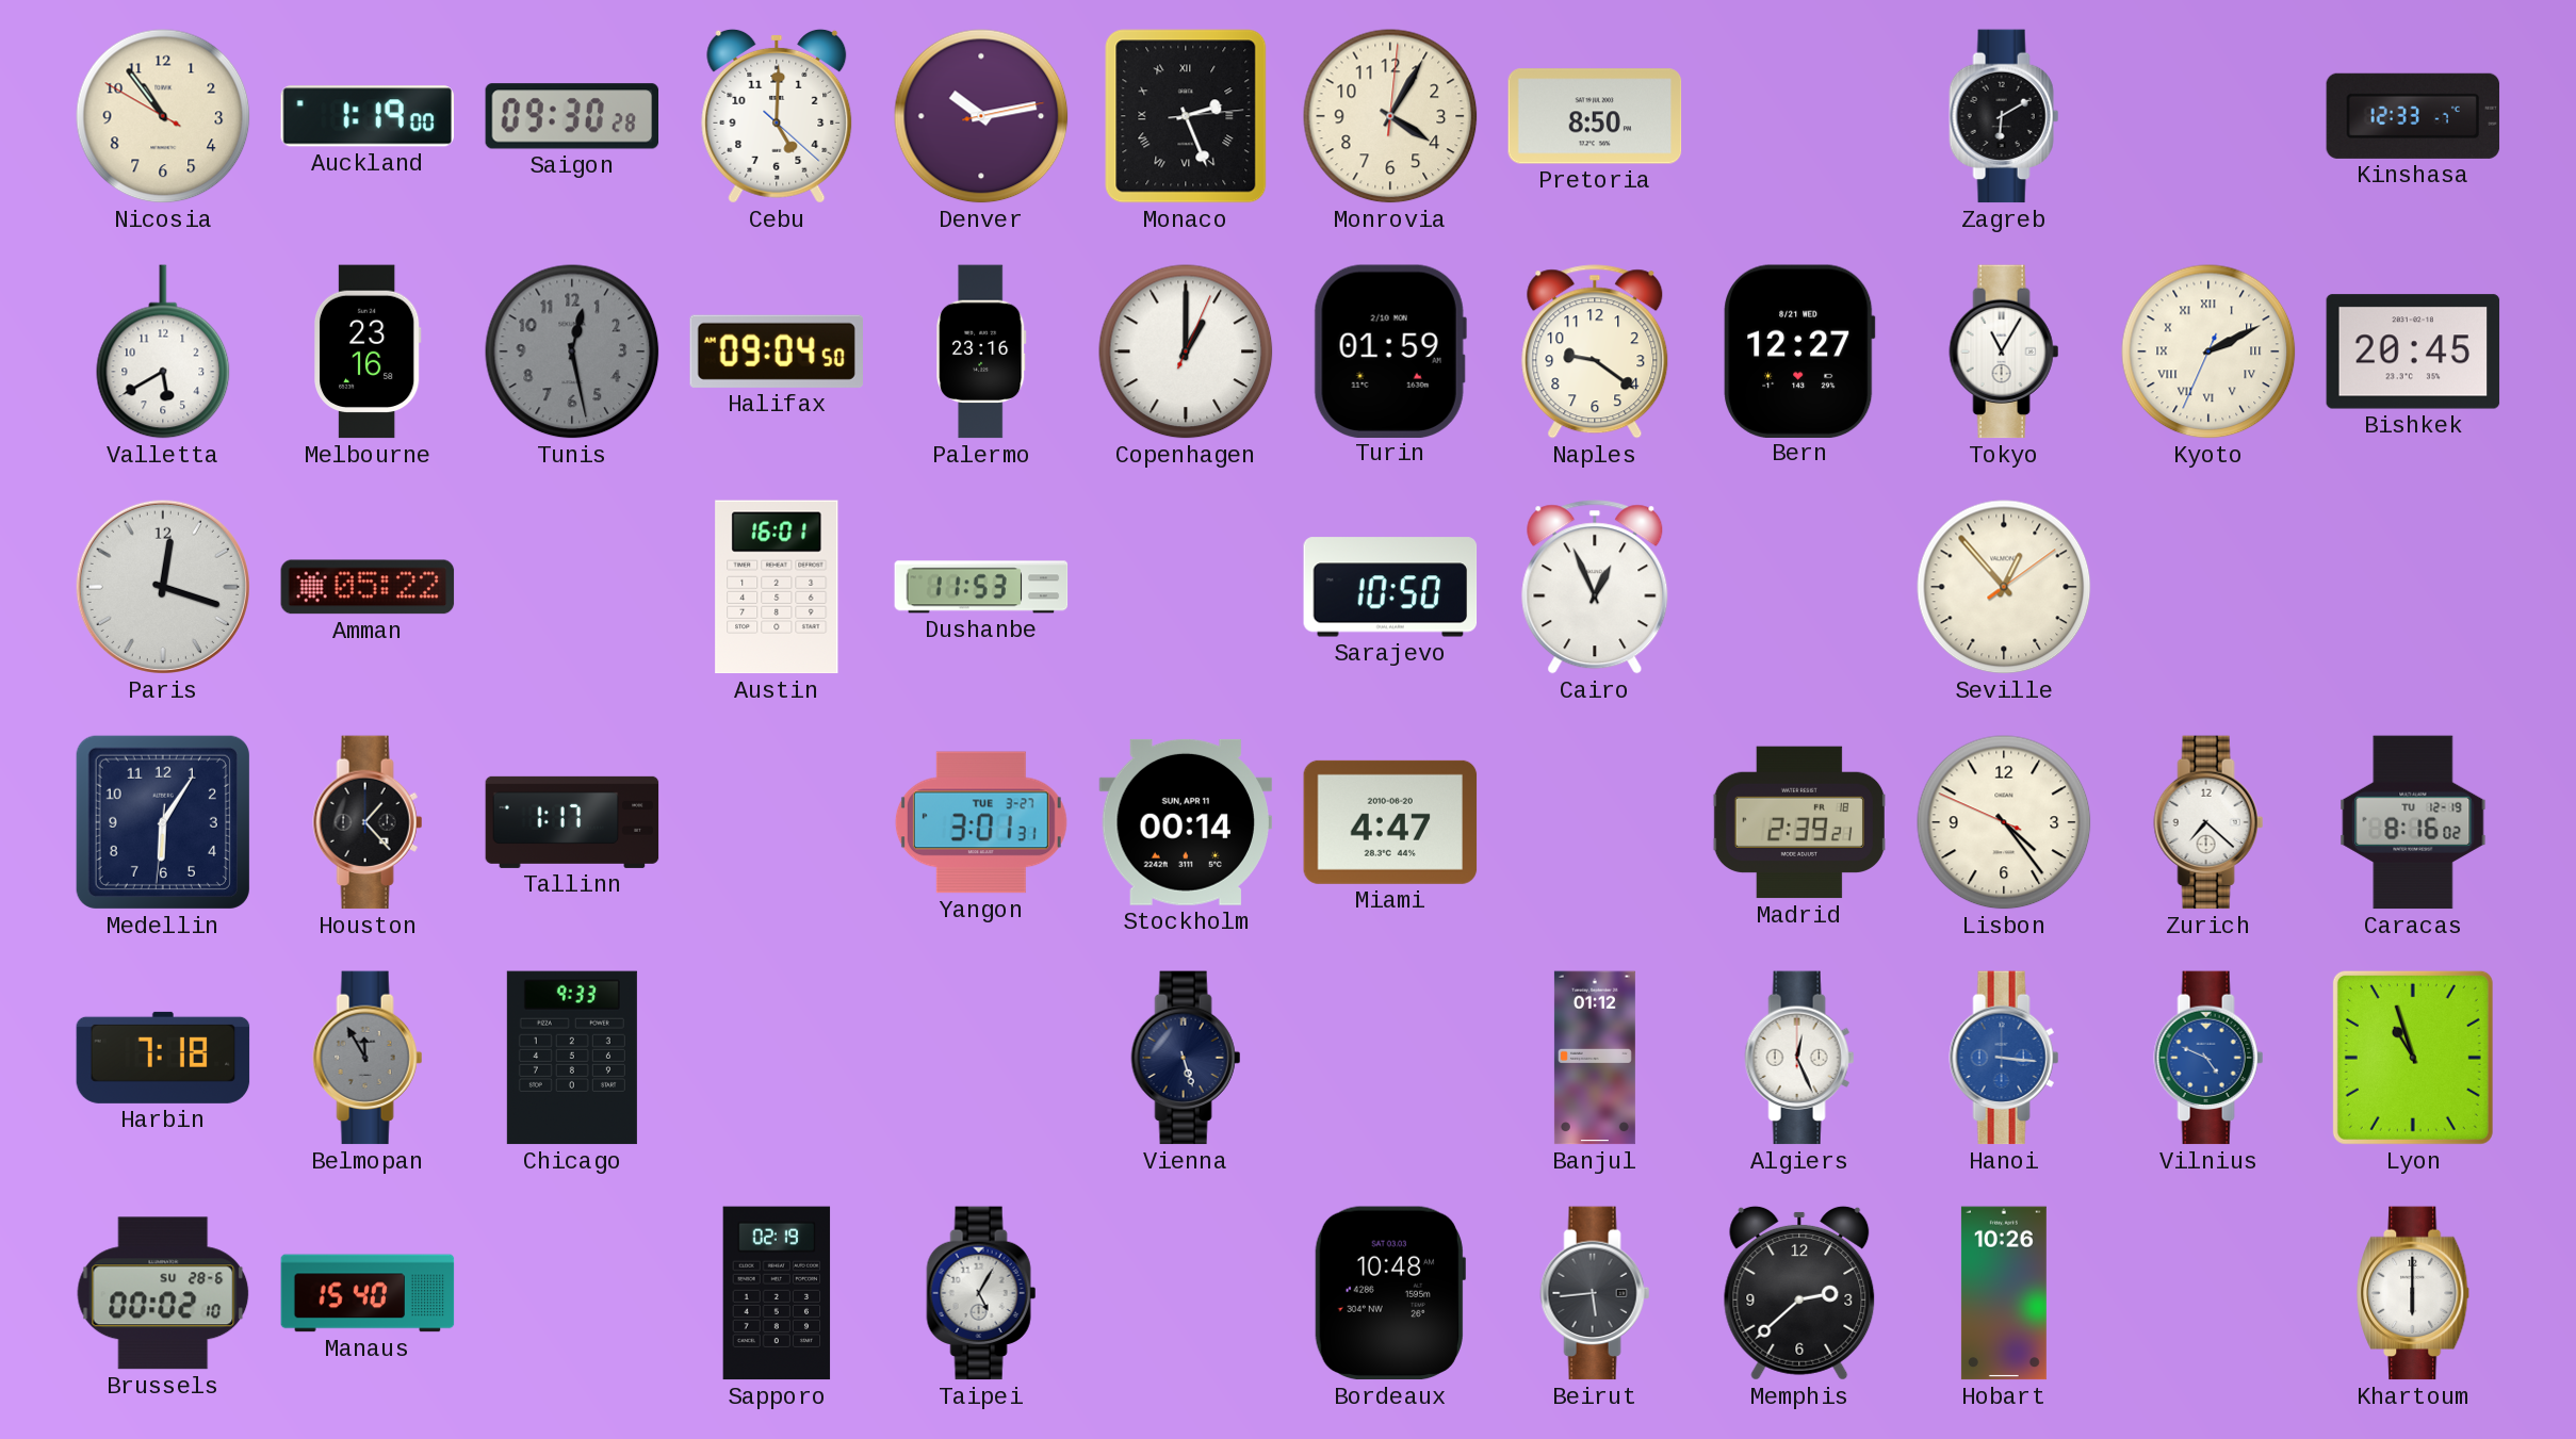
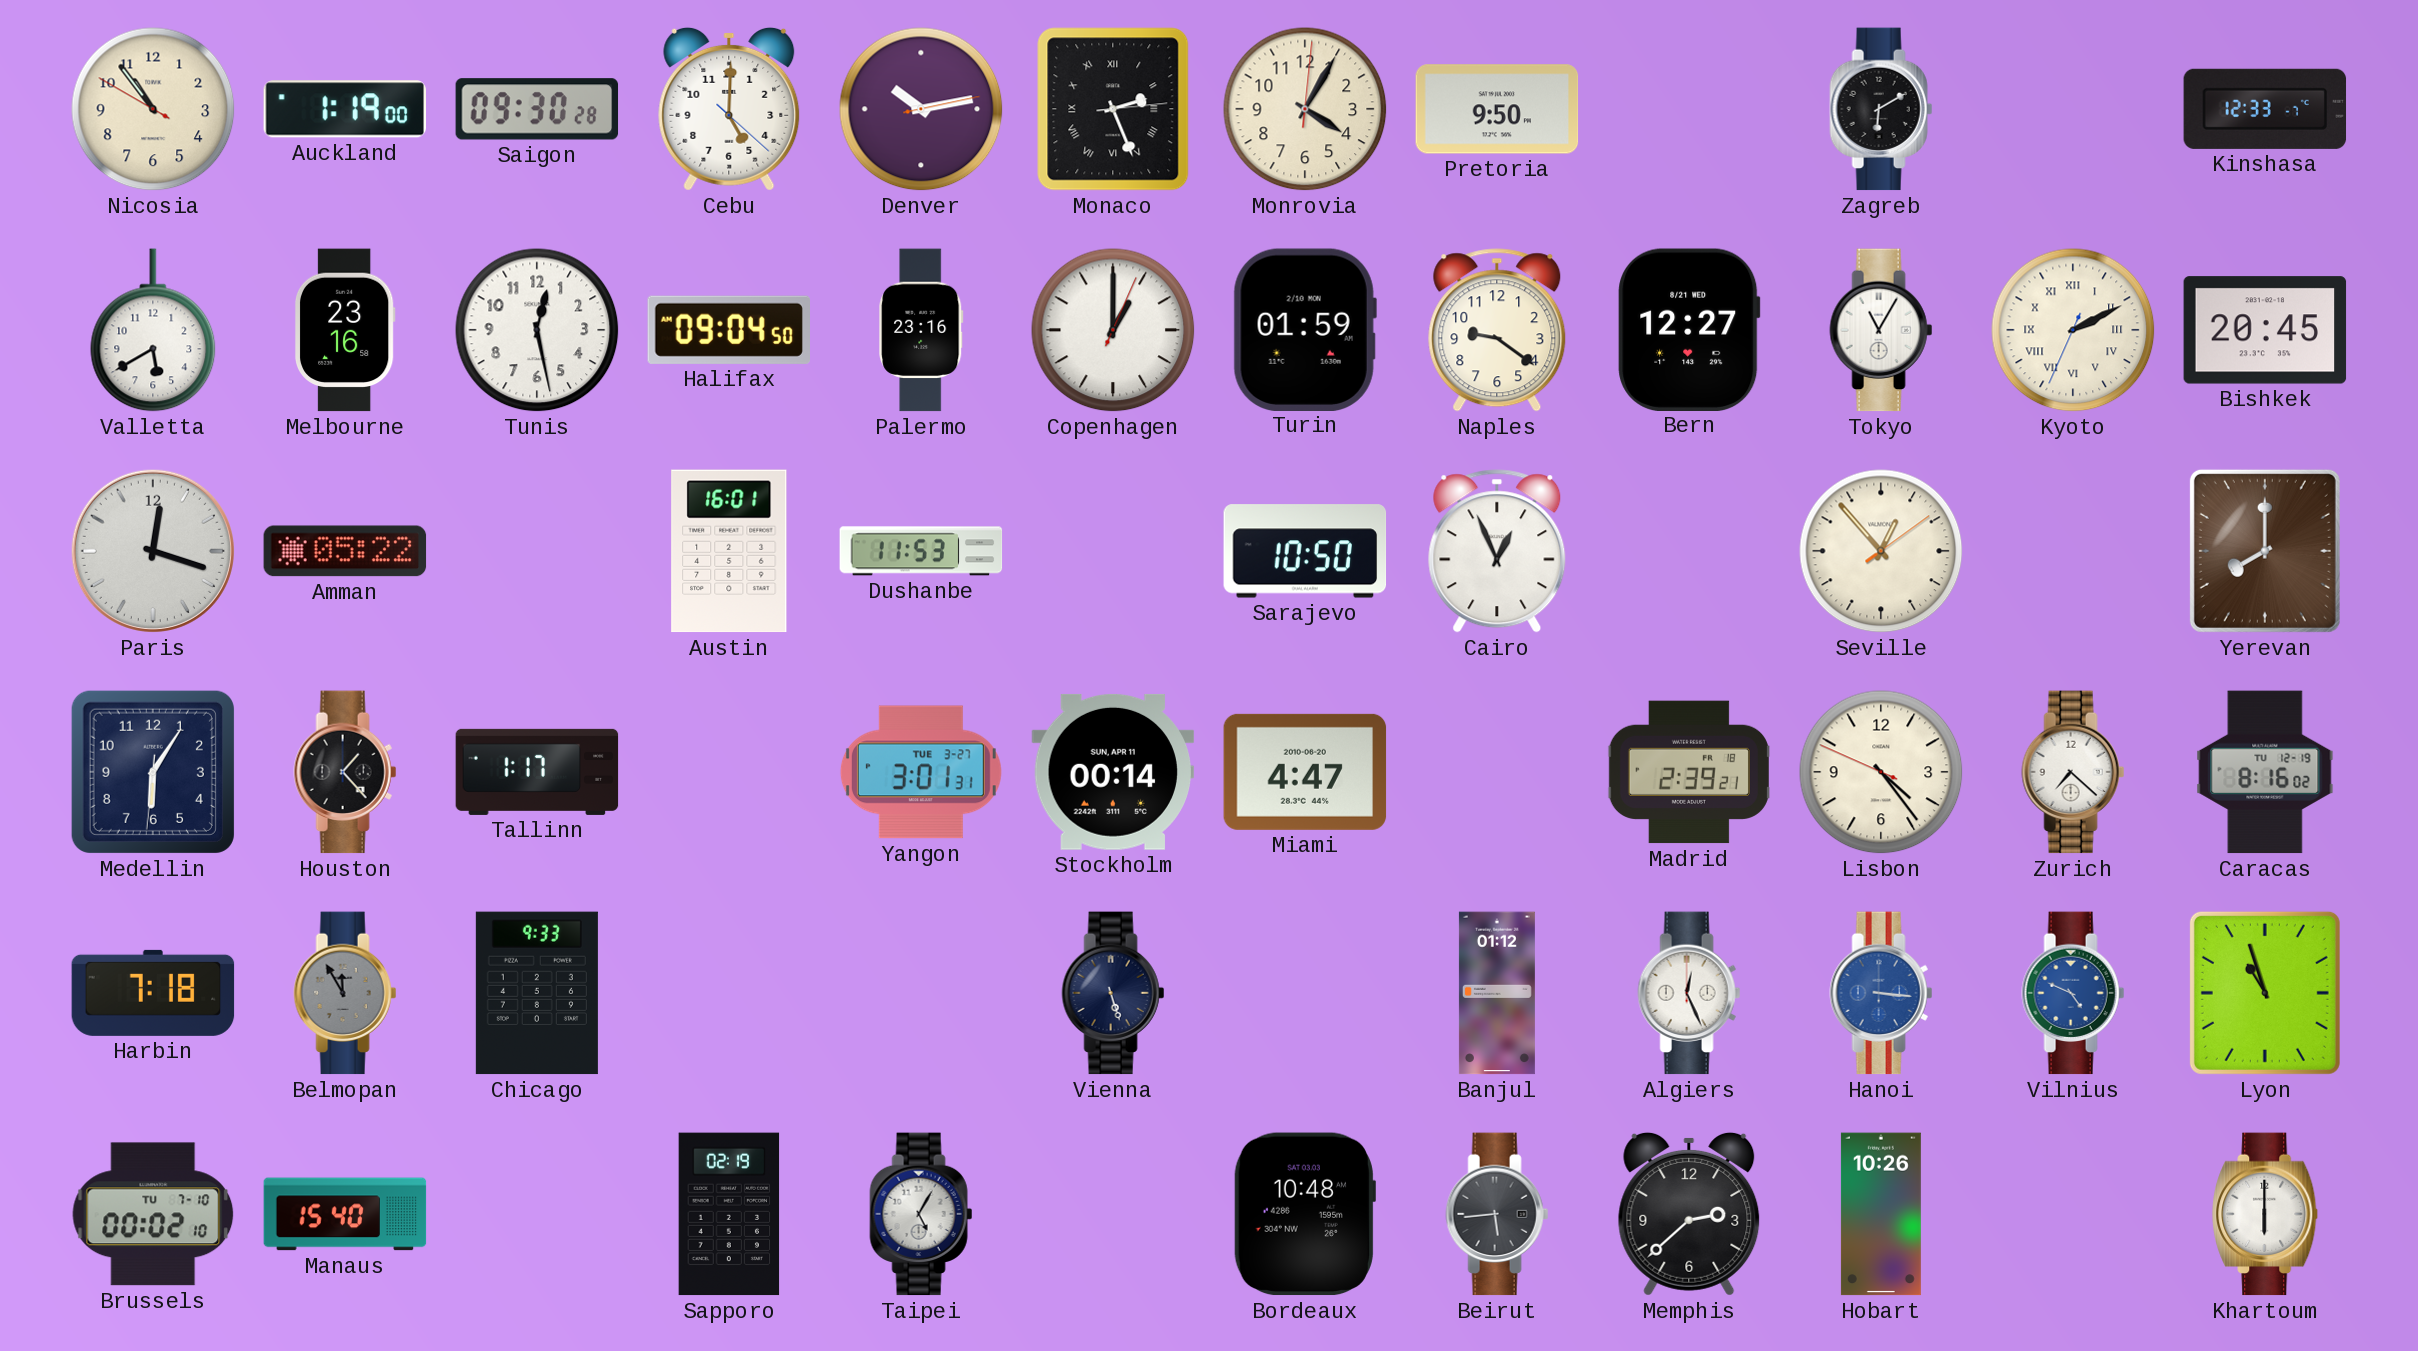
Pretoria: 8:50 -> 9:50
Tunis dial: grey -> white
Yerevan: none -> 8:00
Brussels date: SU 28-6 -> TU 7-10
